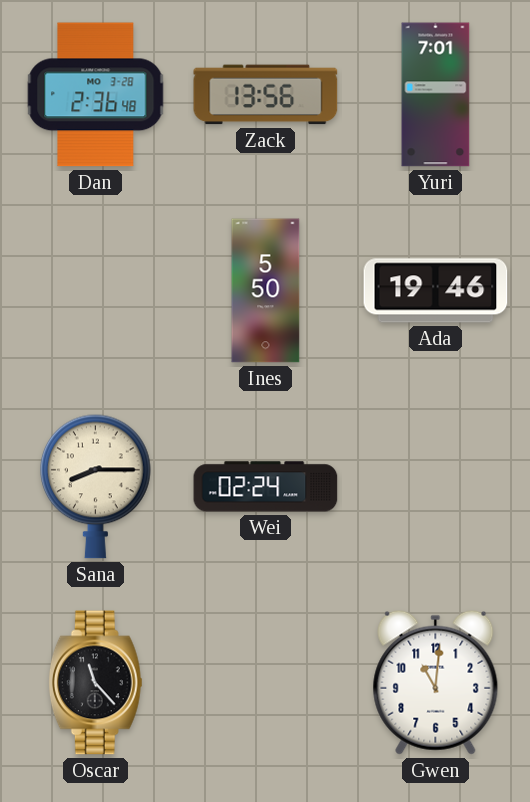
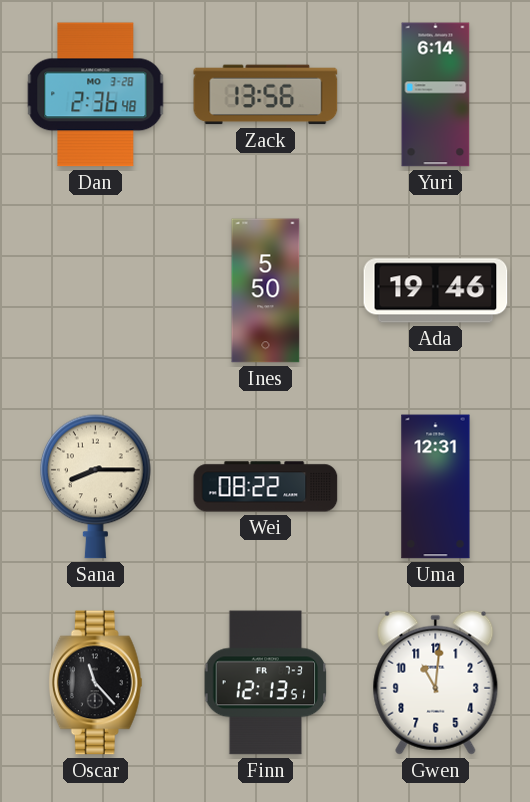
Yuri: 7:01 -> 6:14
Wei: 02:24 -> 08:22
Uma: none -> 12:31
Finn: none -> 12:13
